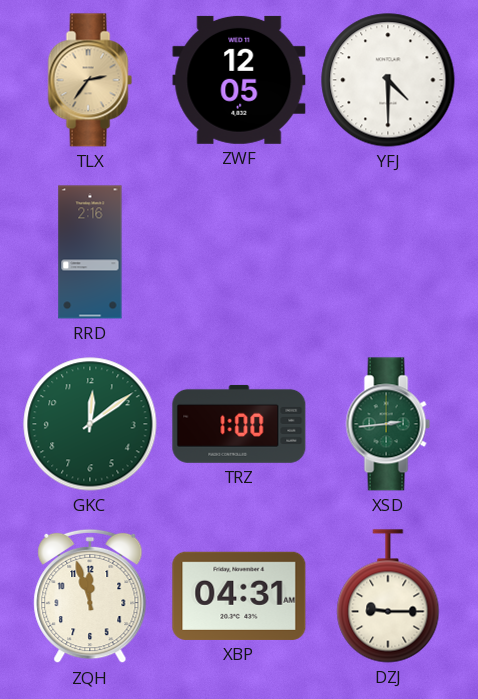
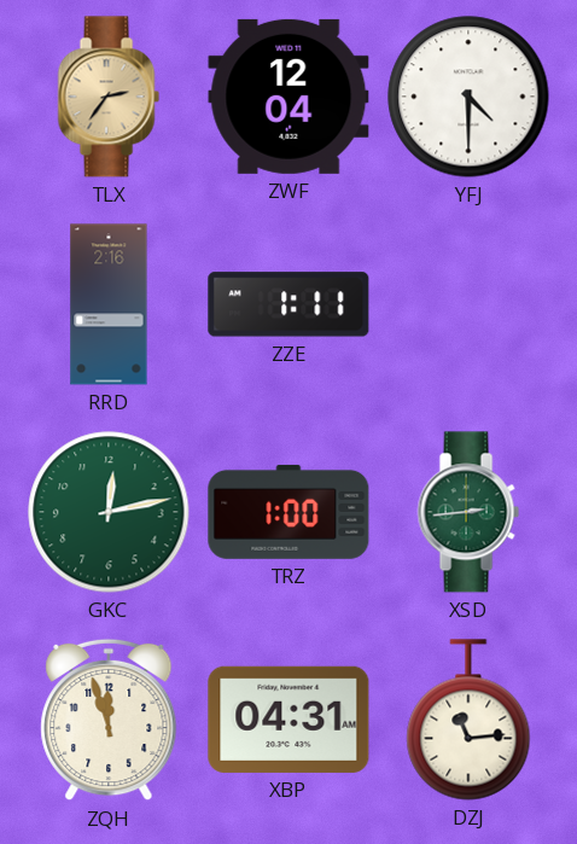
ZWF: 12:05 -> 12:04
ZZE: none -> 1:11
GKC: 12:09 -> 12:13
DZJ: 9:15 -> 11:14
